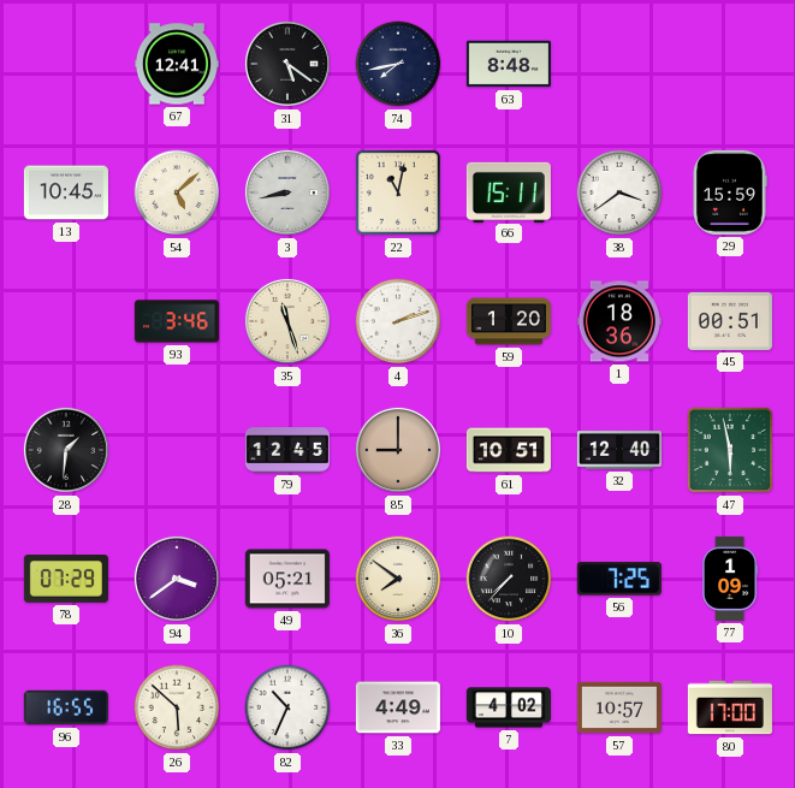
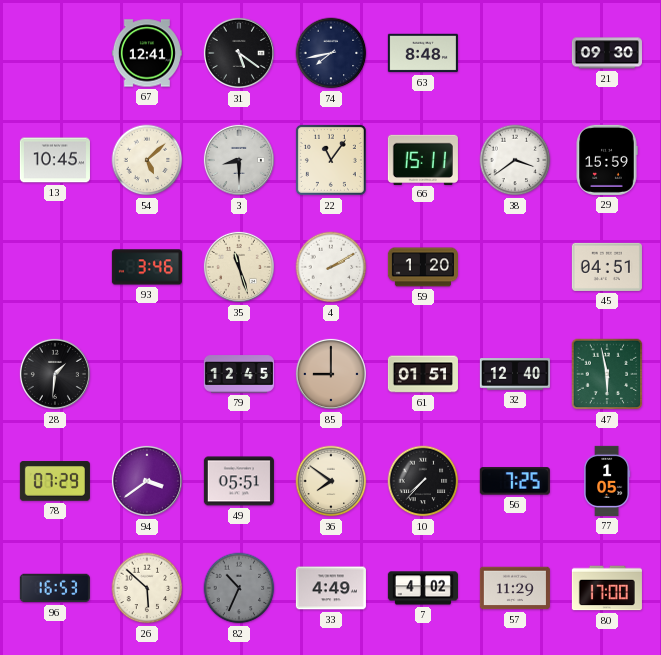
21: none -> 09:30
3: 8:43 -> 8:30
22: 11:02 -> 11:06
4: 2:12 -> 2:10
1: 18:36 -> none
45: 00:51 -> 04:51
61: 10:51 -> 01:51
49: 05:21 -> 05:51
77: 1:09 -> 1:05
96: 16:55 -> 16:53
82 dial: white -> grey
57: 10:57 -> 11:29
